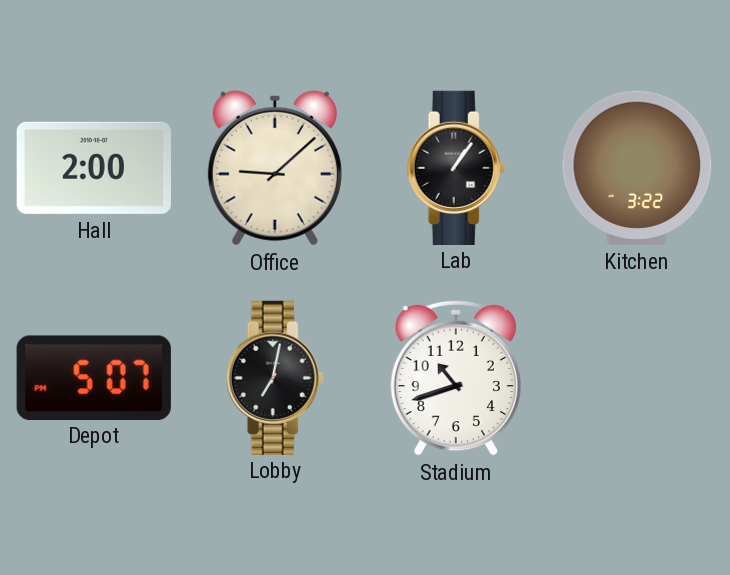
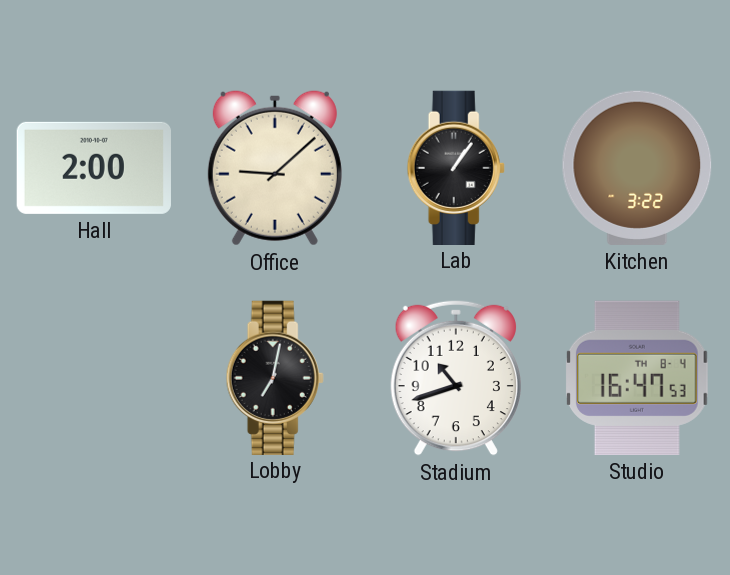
Depot: 5:07 -> none
Studio: none -> 16:47
